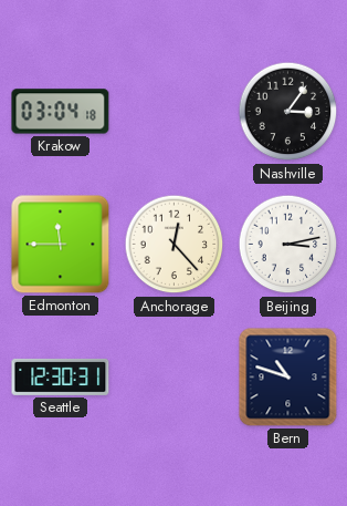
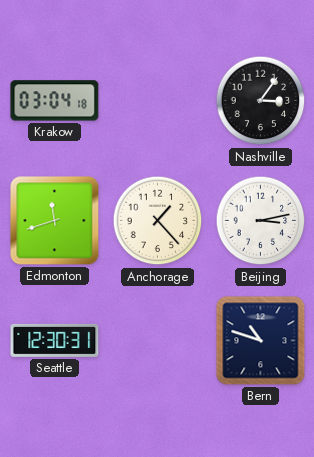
Edmonton: 11:45 -> 11:42
Anchorage: 12:23 -> 1:23
